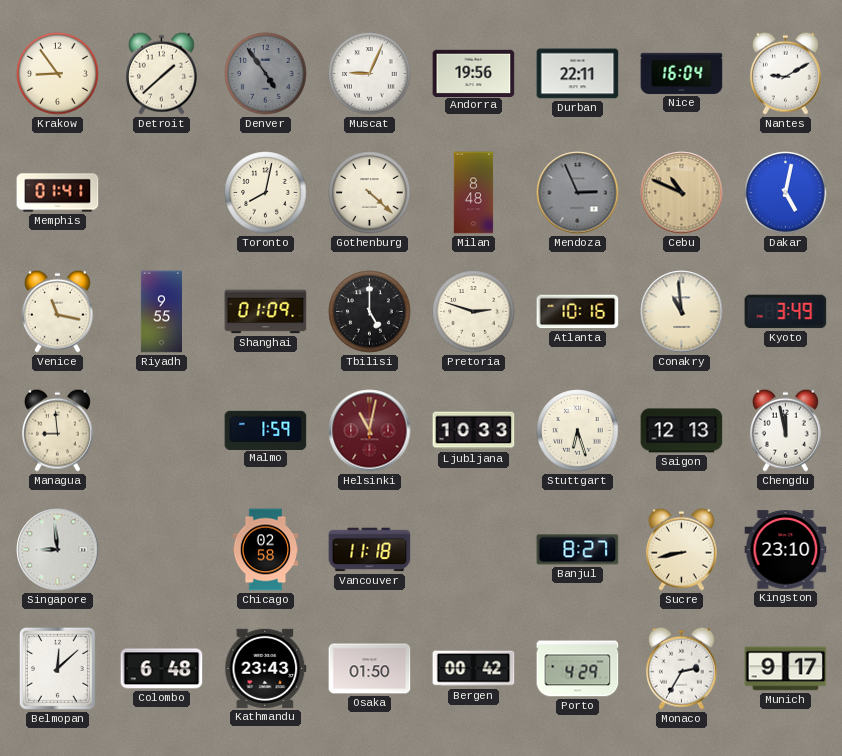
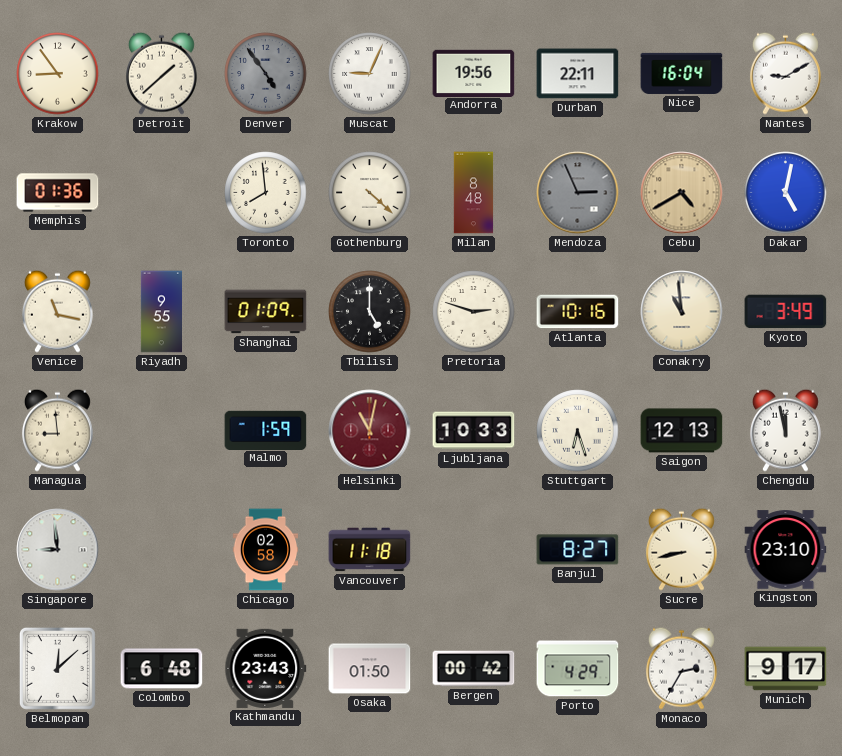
Memphis: 01:41 -> 01:36
Toronto: 8:02 -> 7:59
Cebu: 10:49 -> 4:40
